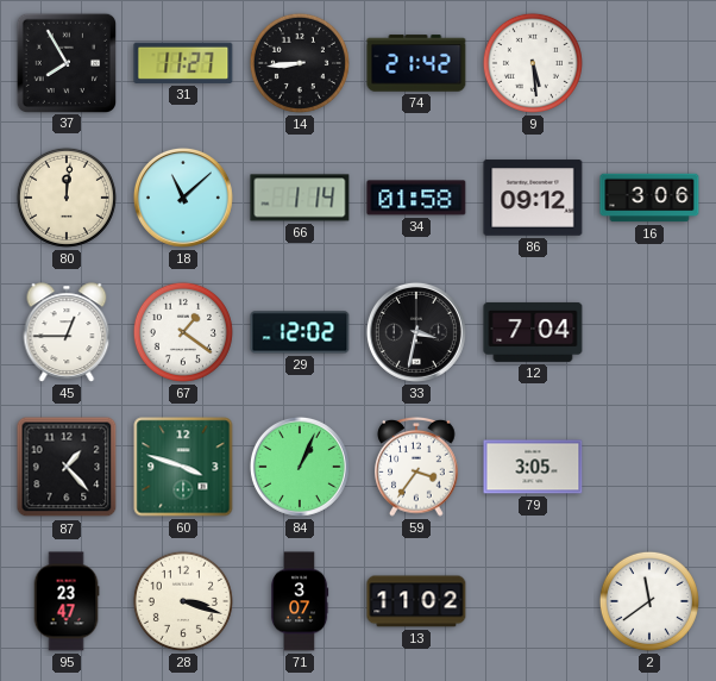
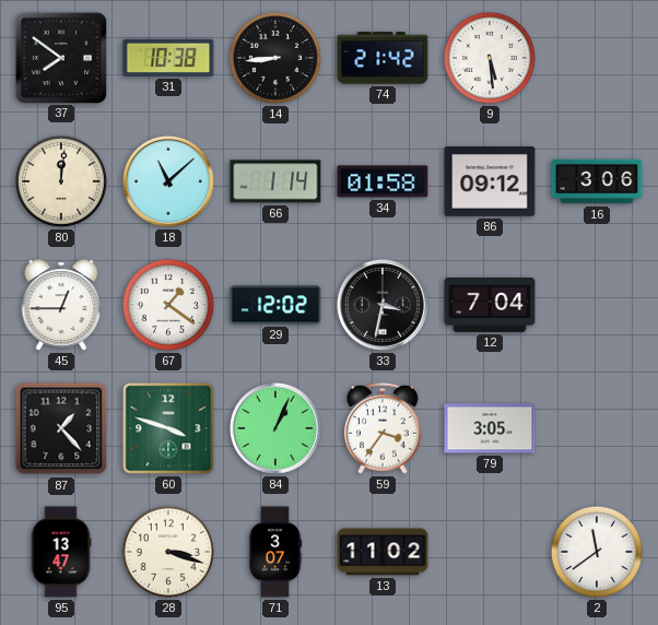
37: 7:55 -> 7:51
31: 11:27 -> 10:38
95: 23:47 -> 13:47
